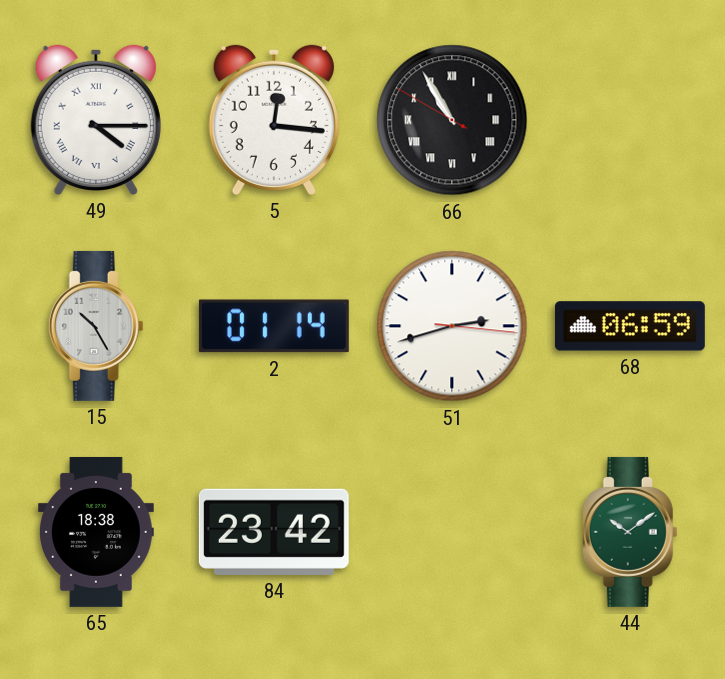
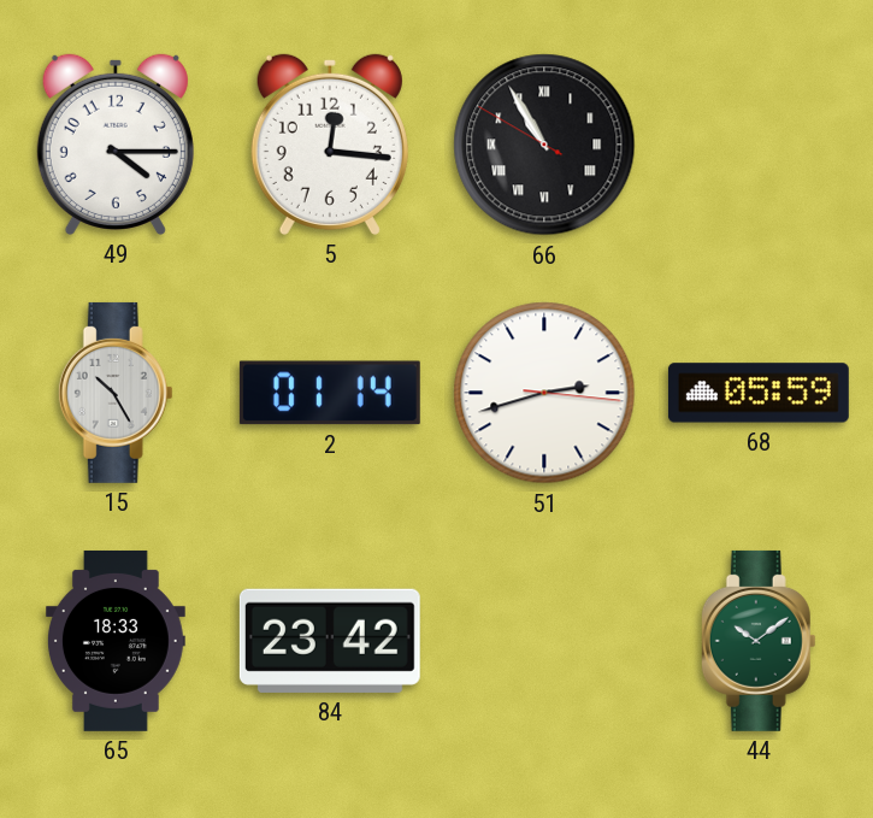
49 numerals: Roman -> Arabic
68: 06:59 -> 05:59
65: 18:38 -> 18:33
